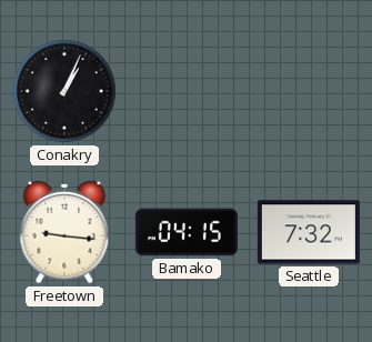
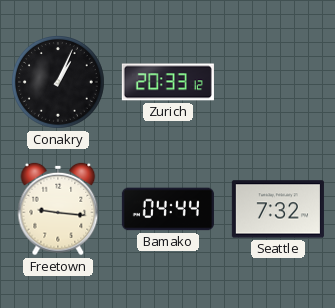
Zurich: none -> 20:33
Bamako: 04:15 -> 04:44
